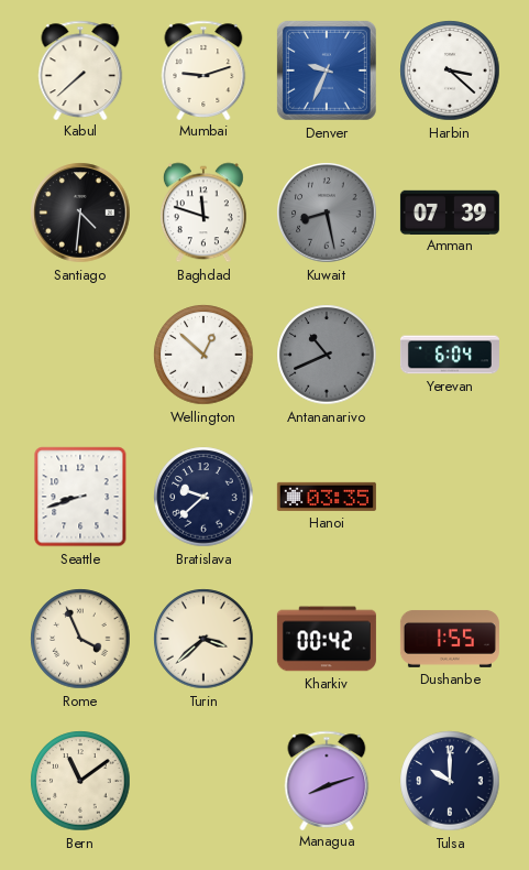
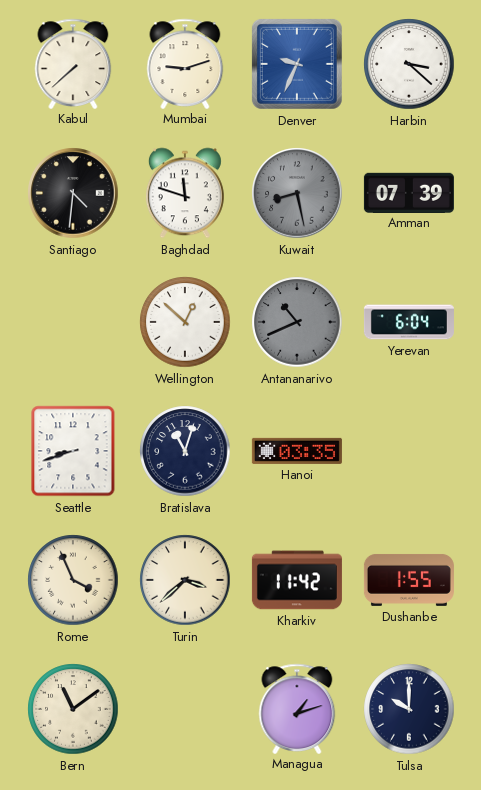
Bratislava: 9:38 -> 11:03
Kharkiv: 00:42 -> 11:42
Managua: 8:12 -> 1:12
